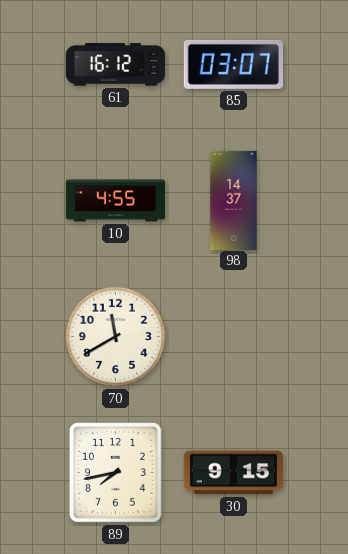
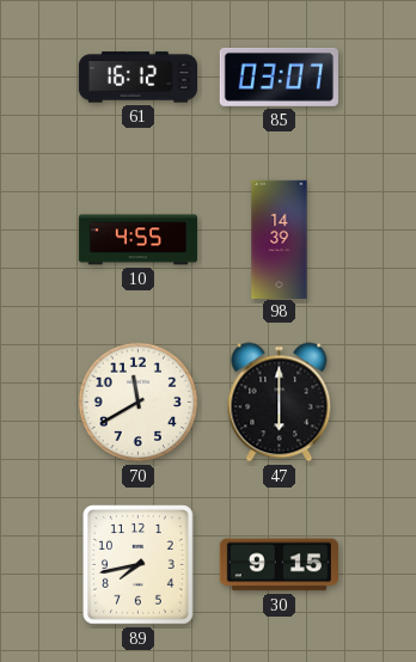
98: 14:37 -> 14:39
47: none -> 6:00
